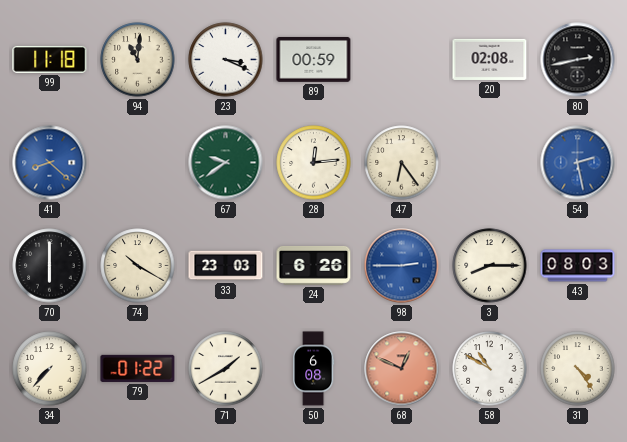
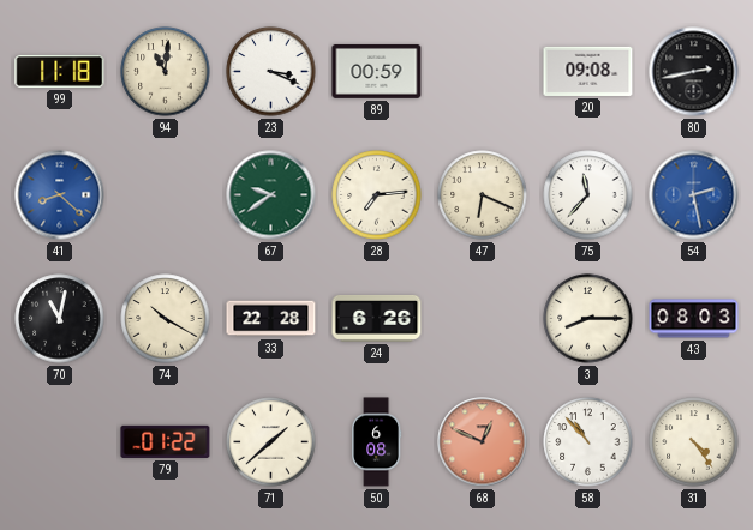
20: 02:08 -> 09:08
28: 12:14 -> 7:14
47: 6:24 -> 6:19
75: none -> 11:37
70: 6:00 -> 11:02
33: 23:03 -> 22:28
98: 2:45 -> none
34: 7:37 -> none
71: 1:40 -> 1:38
58: 10:50 -> 10:53
